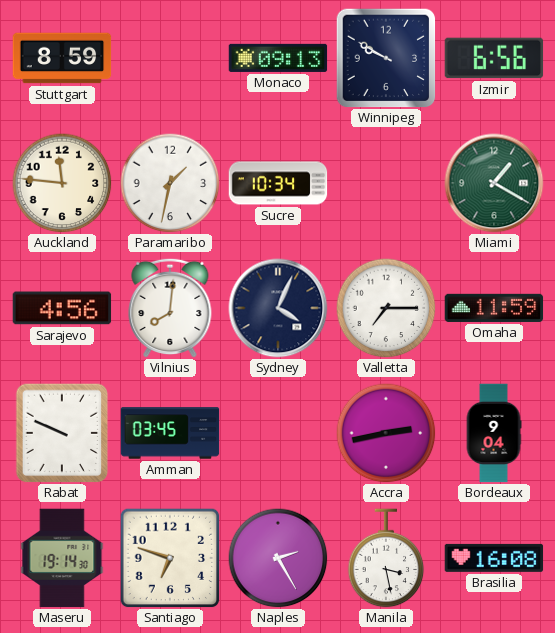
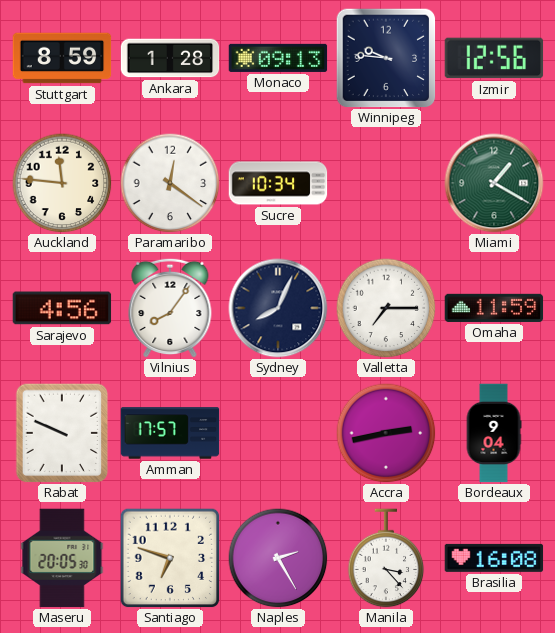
Ankara: none -> 1:28
Winnipeg: 9:50 -> 9:46
Izmir: 6:56 -> 12:56
Paramaribo: 1:32 -> 12:21
Vilnius: 8:01 -> 8:06
Sydney: 4:04 -> 8:04
Amman: 03:45 -> 17:57
Maseru: 19:14 -> 20:05
Manila: 3:28 -> 3:23
